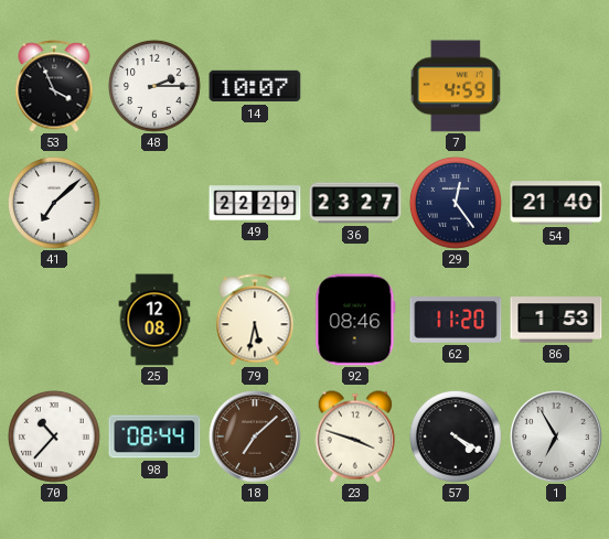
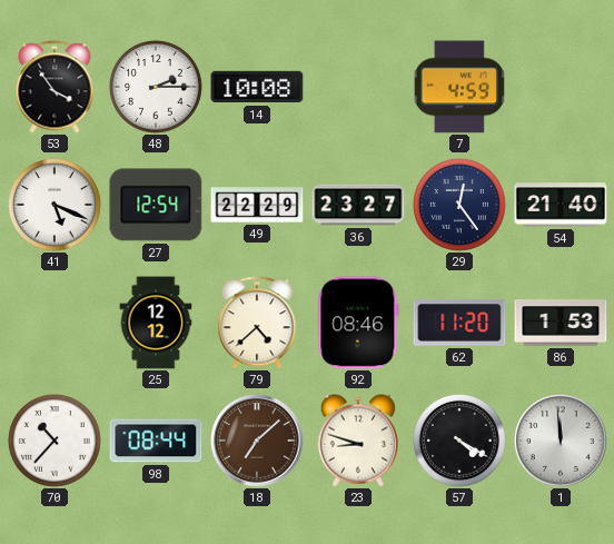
53: 3:56 -> 3:54
14: 10:07 -> 10:08
41: 7:08 -> 5:19
27: none -> 12:54
25: 12:08 -> 12:12
79: 5:32 -> 4:38
23: 3:48 -> 8:48
1: 6:55 -> 11:59
